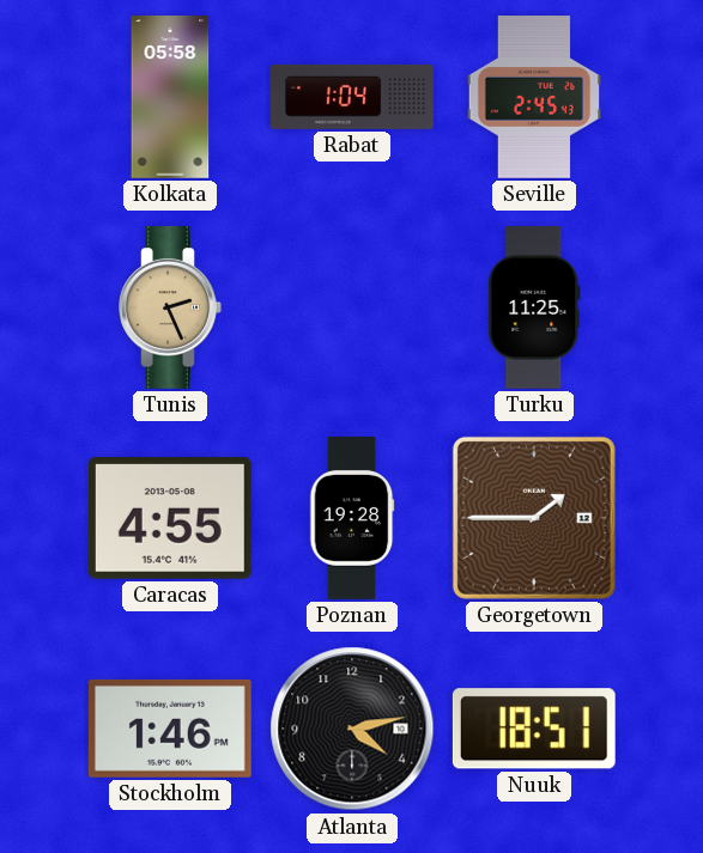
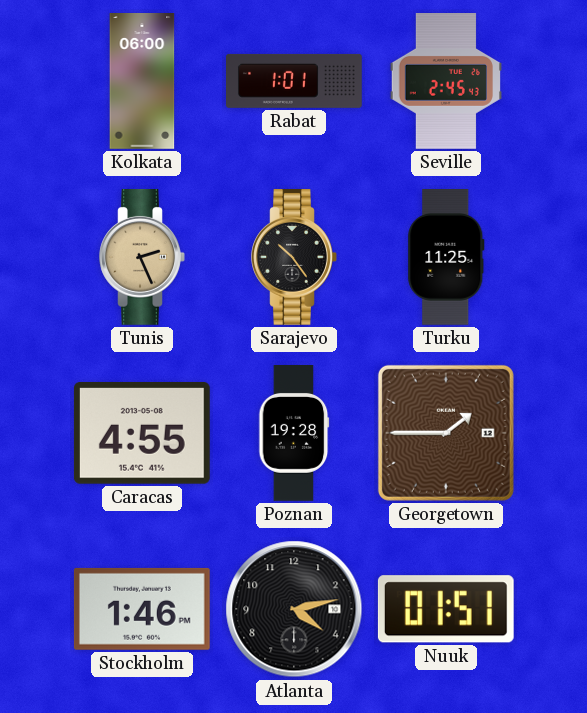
Kolkata: 05:58 -> 06:00
Rabat: 1:04 -> 1:01
Sarajevo: none -> 10:24
Nuuk: 18:51 -> 01:51
